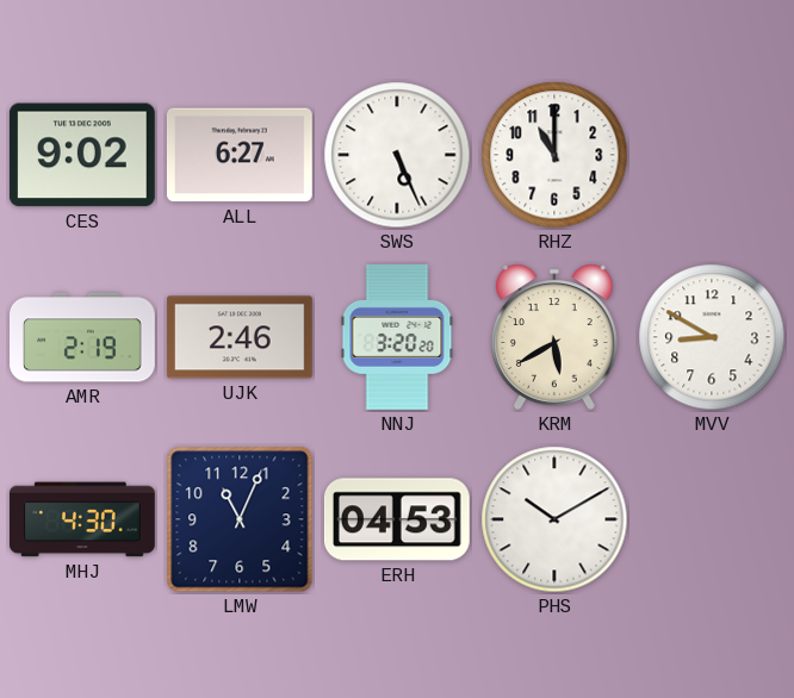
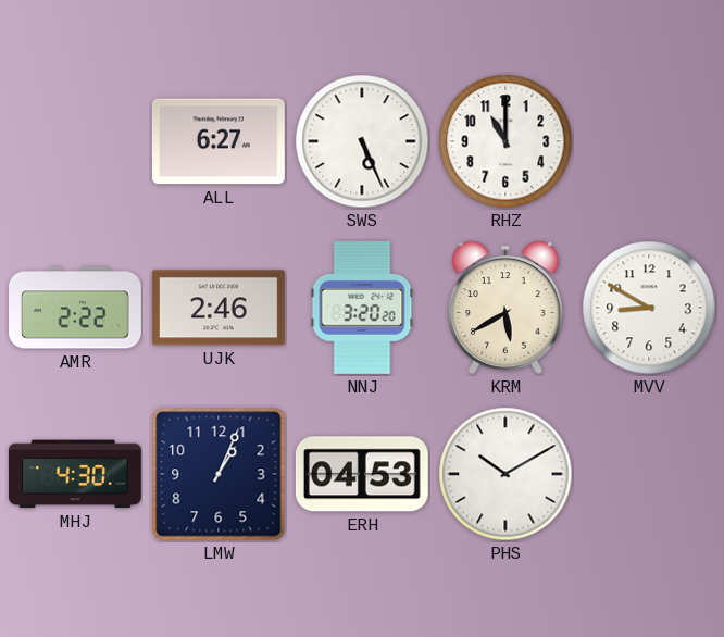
CES: 9:02 -> none
AMR: 2:19 -> 2:22
LMW: 11:04 -> 1:04
